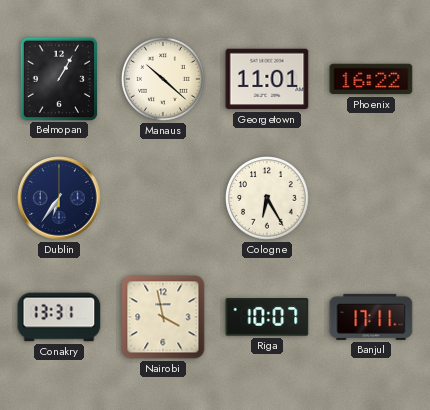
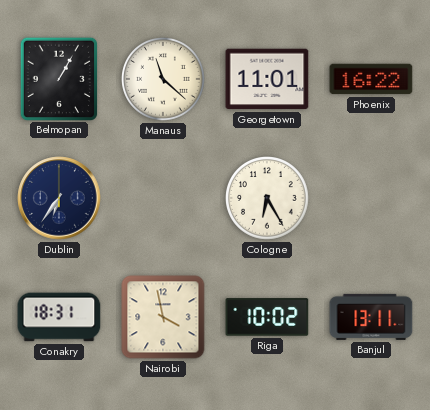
Manaus: 10:22 -> 11:22
Conakry: 13:31 -> 18:31
Riga: 10:07 -> 10:02
Banjul: 17:11 -> 13:11
